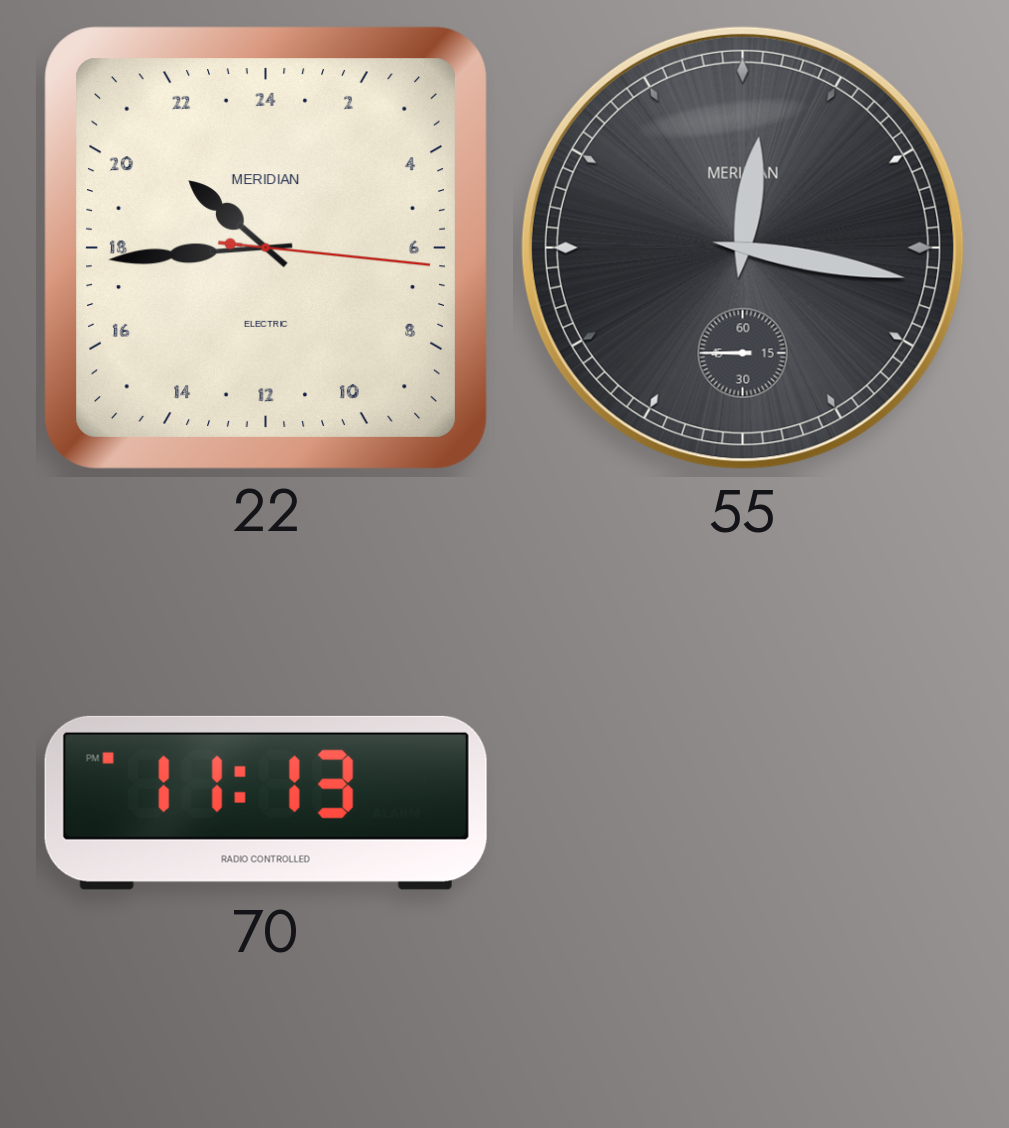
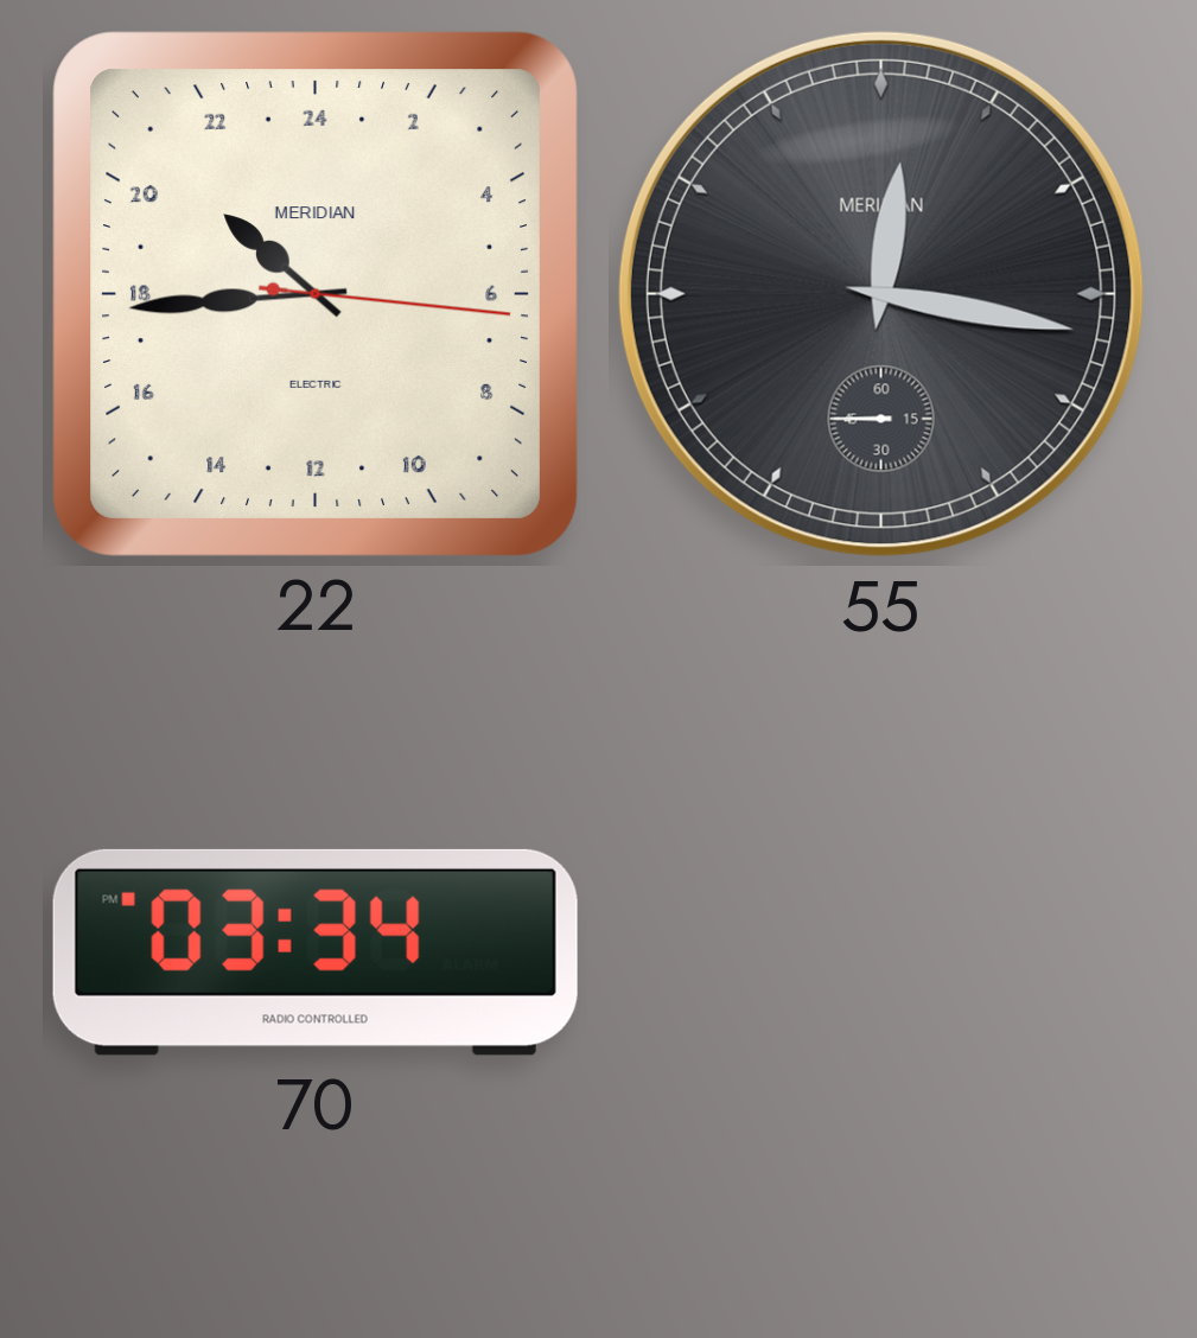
70: 11:13 -> 03:34
